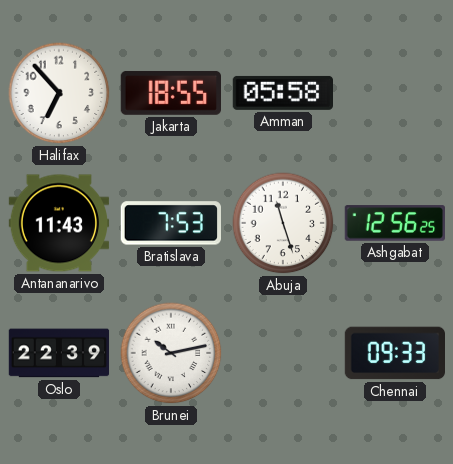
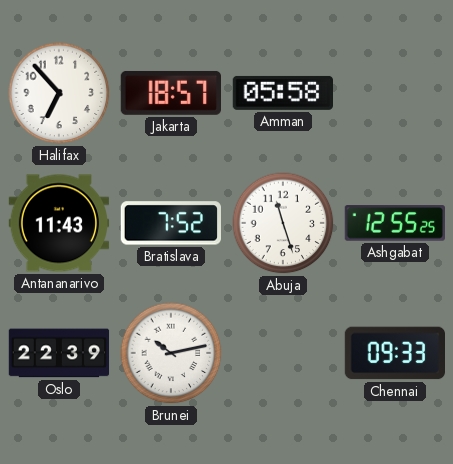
Jakarta: 18:55 -> 18:57
Bratislava: 7:53 -> 7:52
Ashgabat: 12:56 -> 12:55
